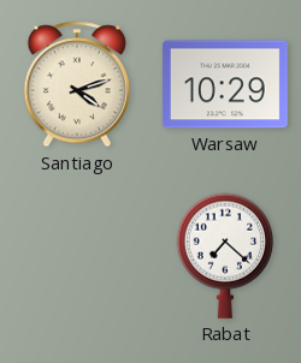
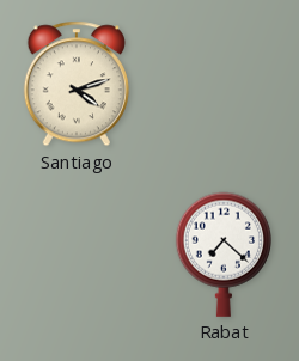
Warsaw: 10:29 -> none
